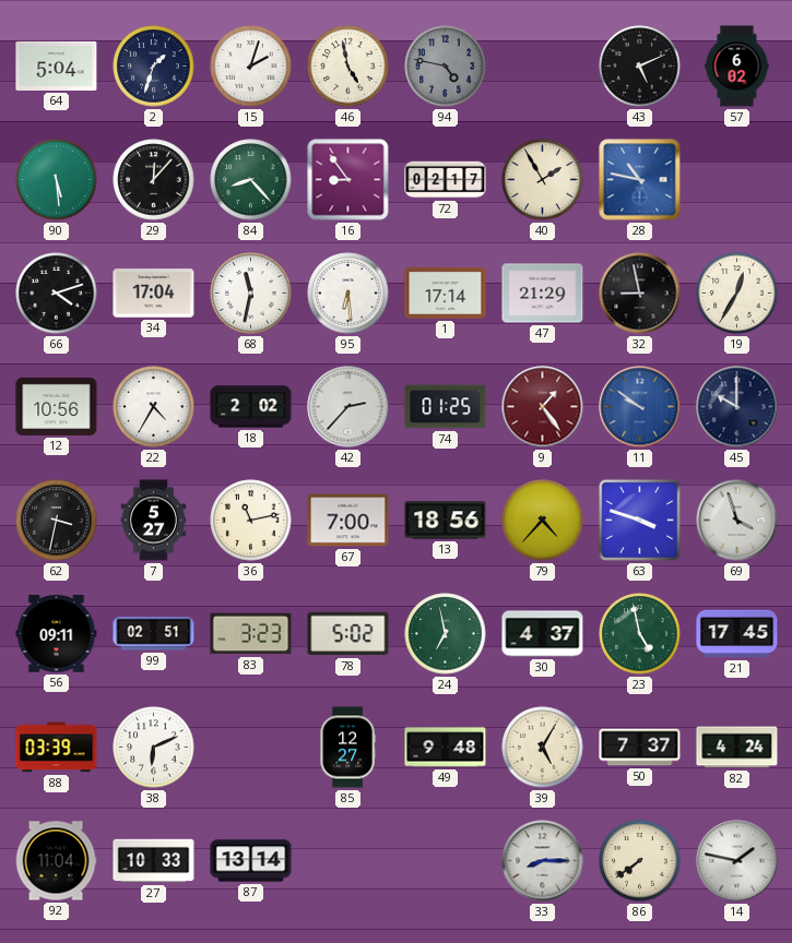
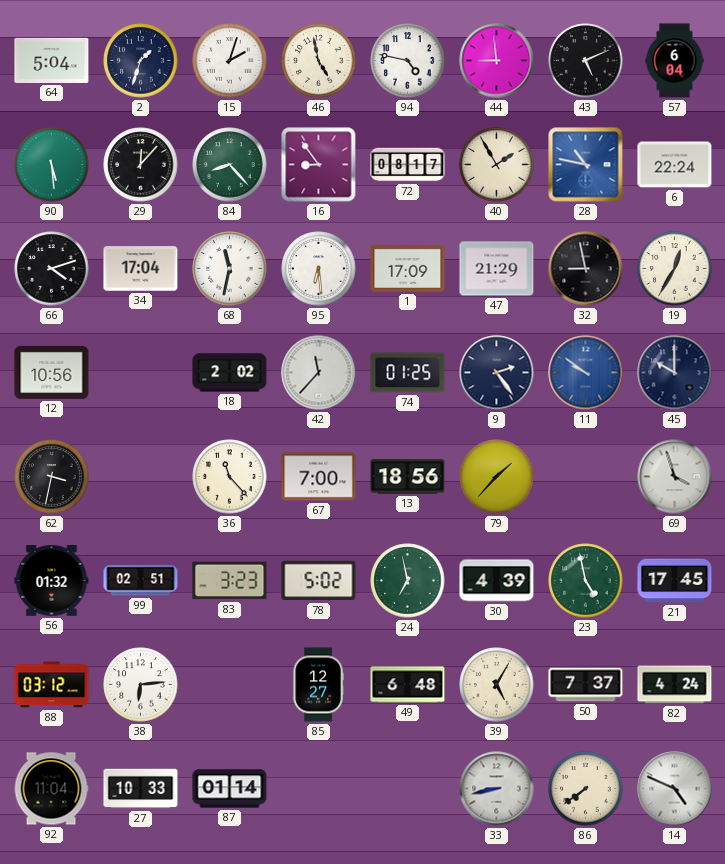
94 dial: grey -> white
44: none -> 8:59
57: 6:02 -> 6:04
72: 02:17 -> 08:17
6: none -> 22:24
1: 17:14 -> 17:09
22: 4:35 -> none
42: 2:37 -> 11:37
9: 1:24 -> 2:24
9 dial: burgundy -> navy
7: 5:27 -> none
36: 11:13 -> 11:23
79: 4:37 -> 1:37
63: 3:48 -> none
56: 09:11 -> 01:32
30: 4:37 -> 4:39
88: 03:39 -> 03:12
38: 6:11 -> 6:14
49: 9:48 -> 6:48
87: 13:14 -> 01:14
33: 8:15 -> 8:43
14: 1:47 -> 4:49
